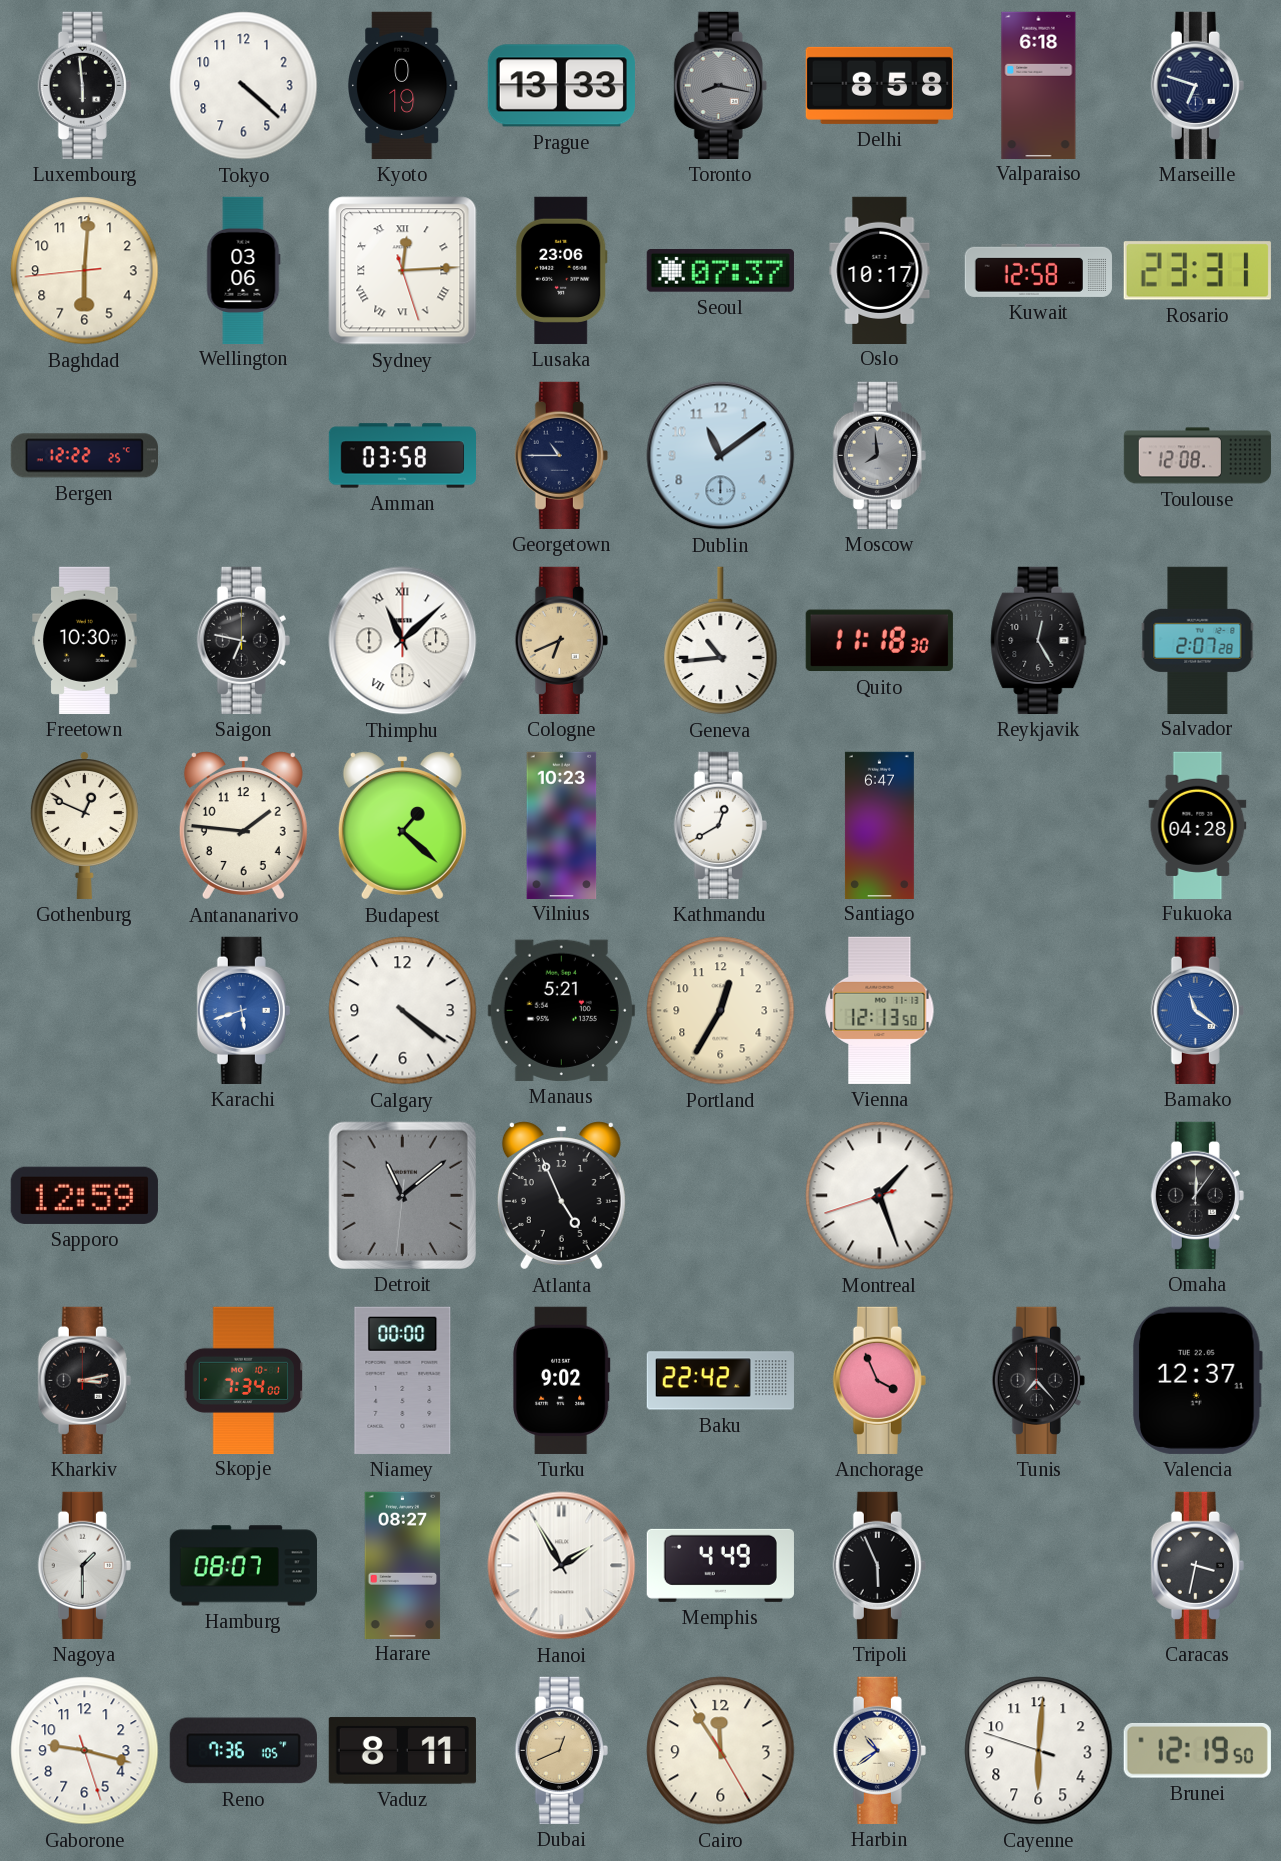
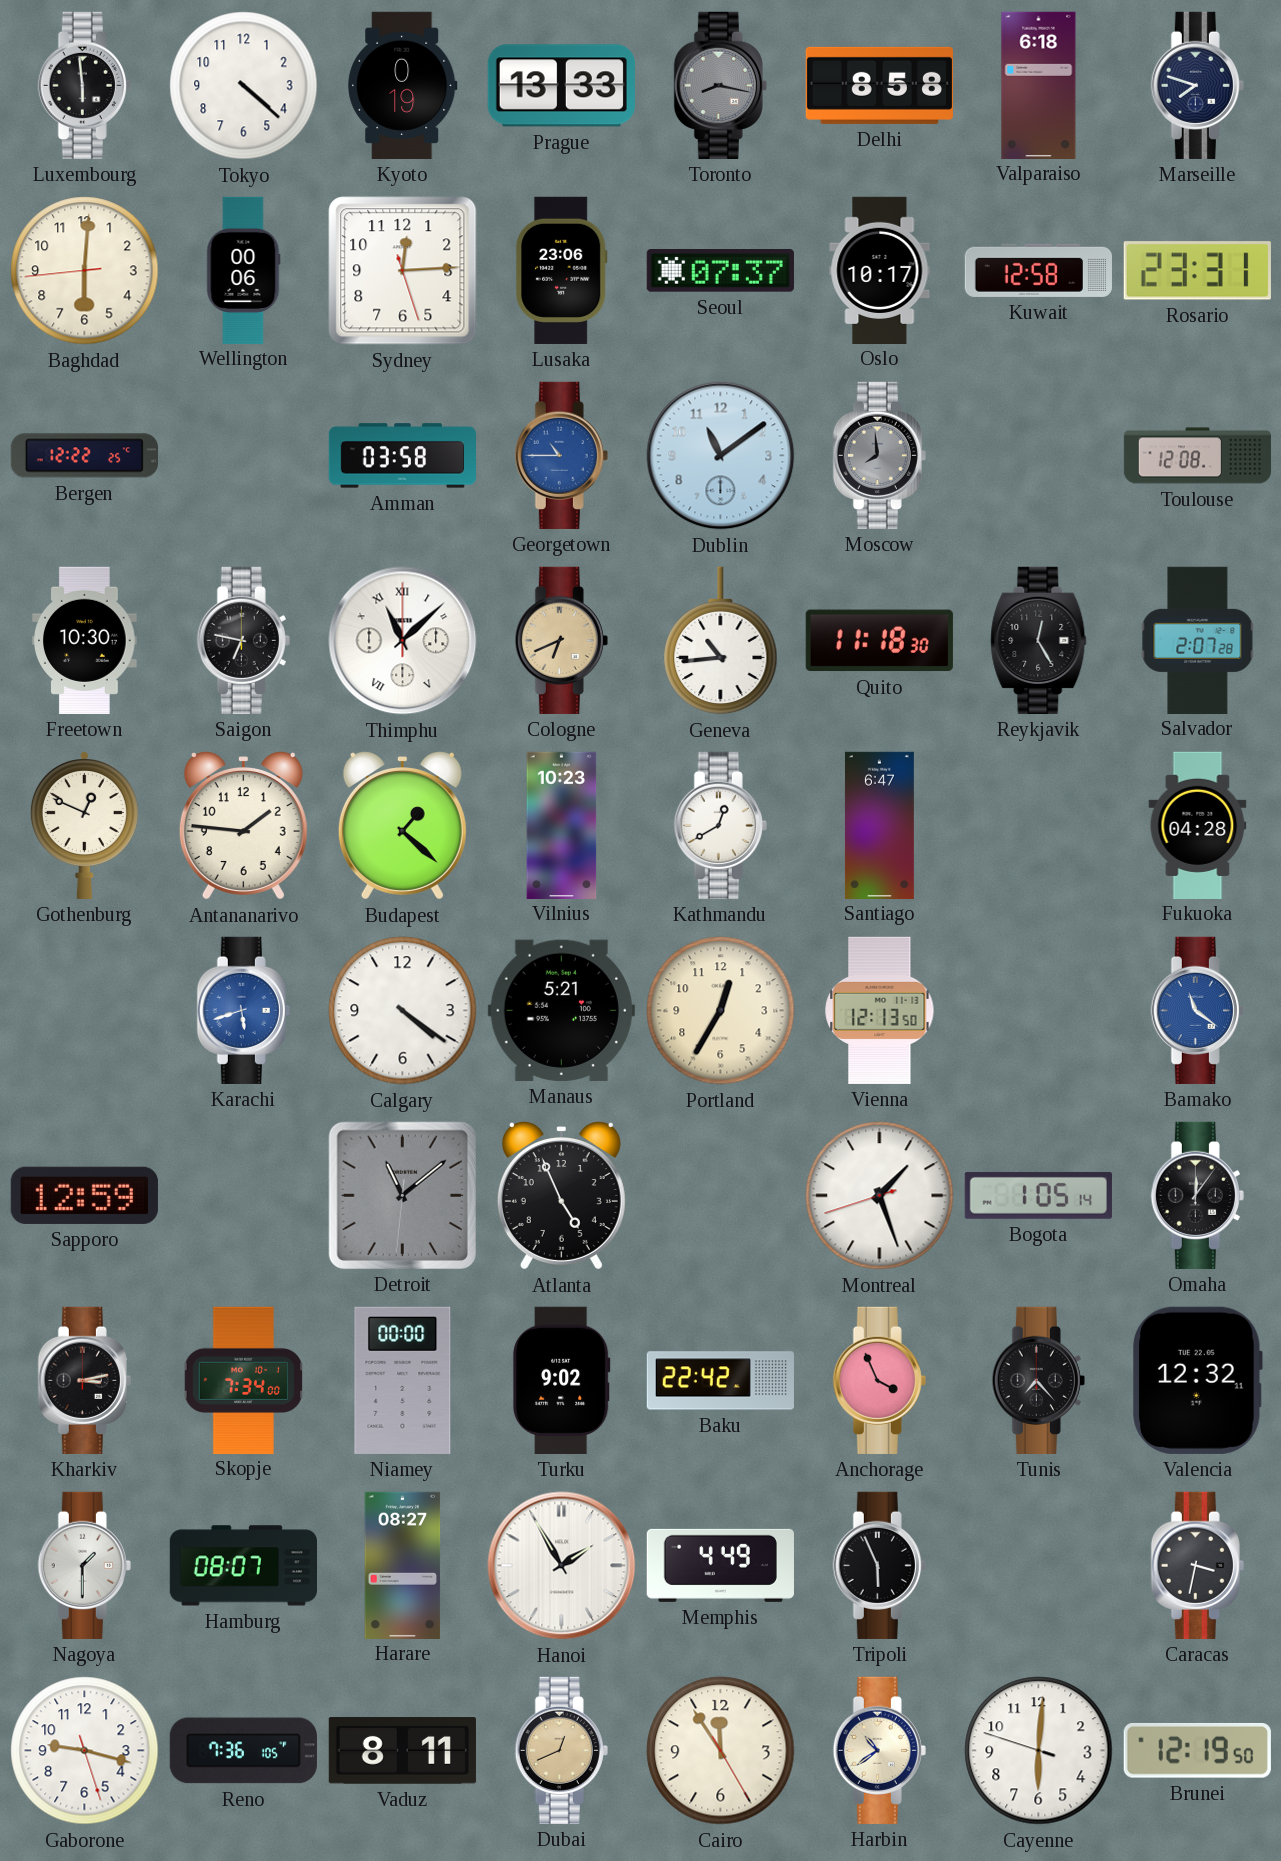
Marseille: 6:48 -> 7:48
Wellington: 03:06 -> 00:06
Sydney numerals: Roman -> Arabic
Georgetown dial: navy -> blue
Bogota: none -> 1:05
Valencia: 12:37 -> 12:32
